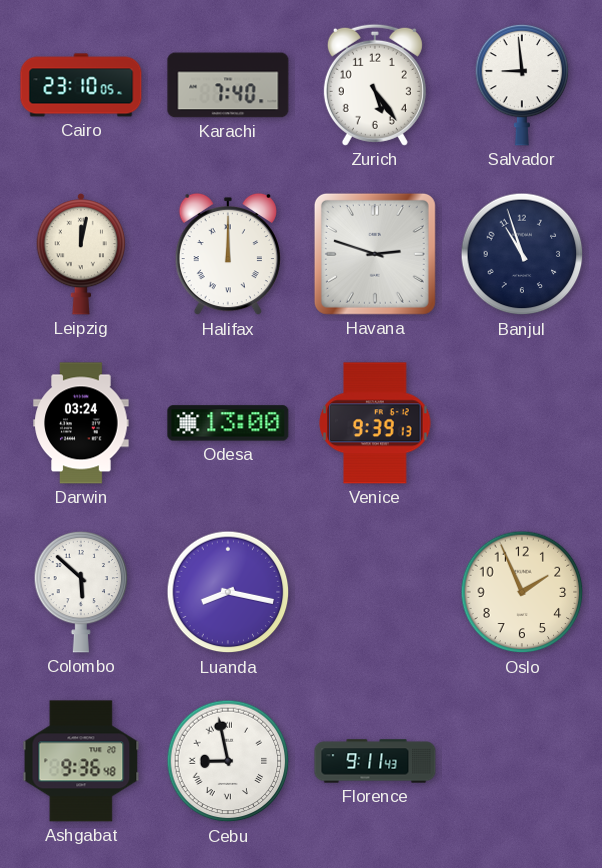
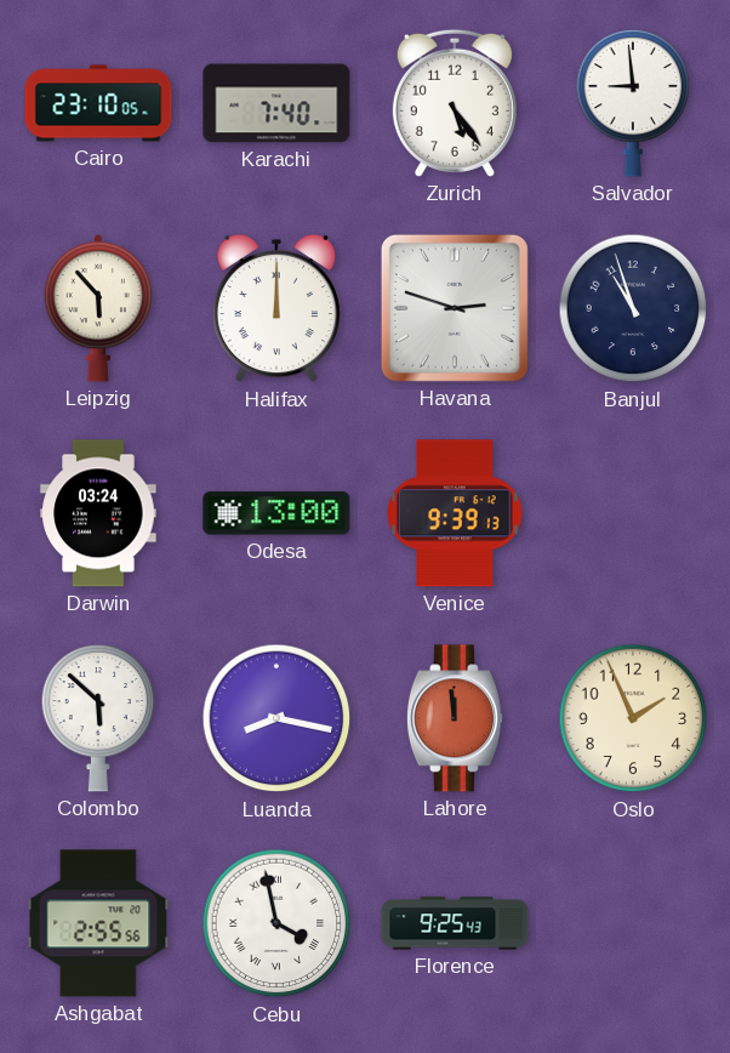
Leipzig: 12:02 -> 5:53
Lahore: none -> 11:59
Ashgabat: 9:36 -> 2:55
Cebu: 8:58 -> 3:58
Florence: 9:11 -> 9:25
